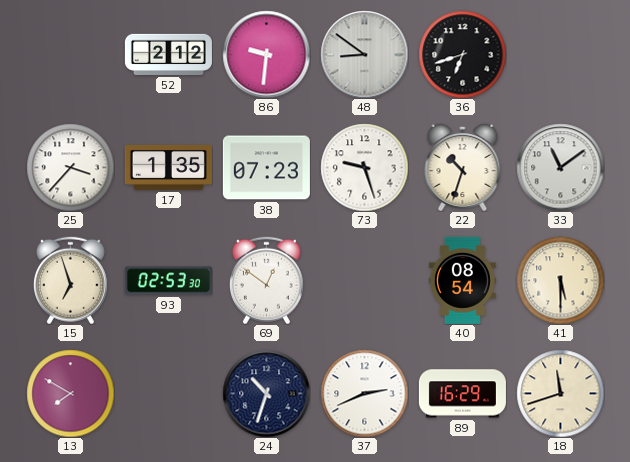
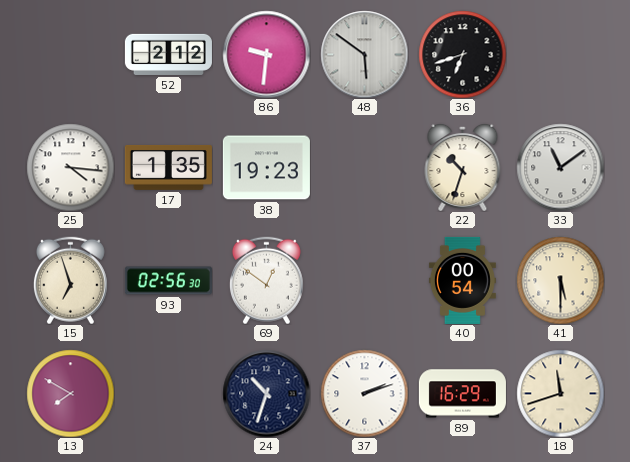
48: 8:51 -> 5:51
25: 3:37 -> 4:16
38: 07:23 -> 19:23
73: 9:27 -> none
93: 02:53 -> 02:56
40: 08:54 -> 00:54
37: 2:41 -> 2:12
